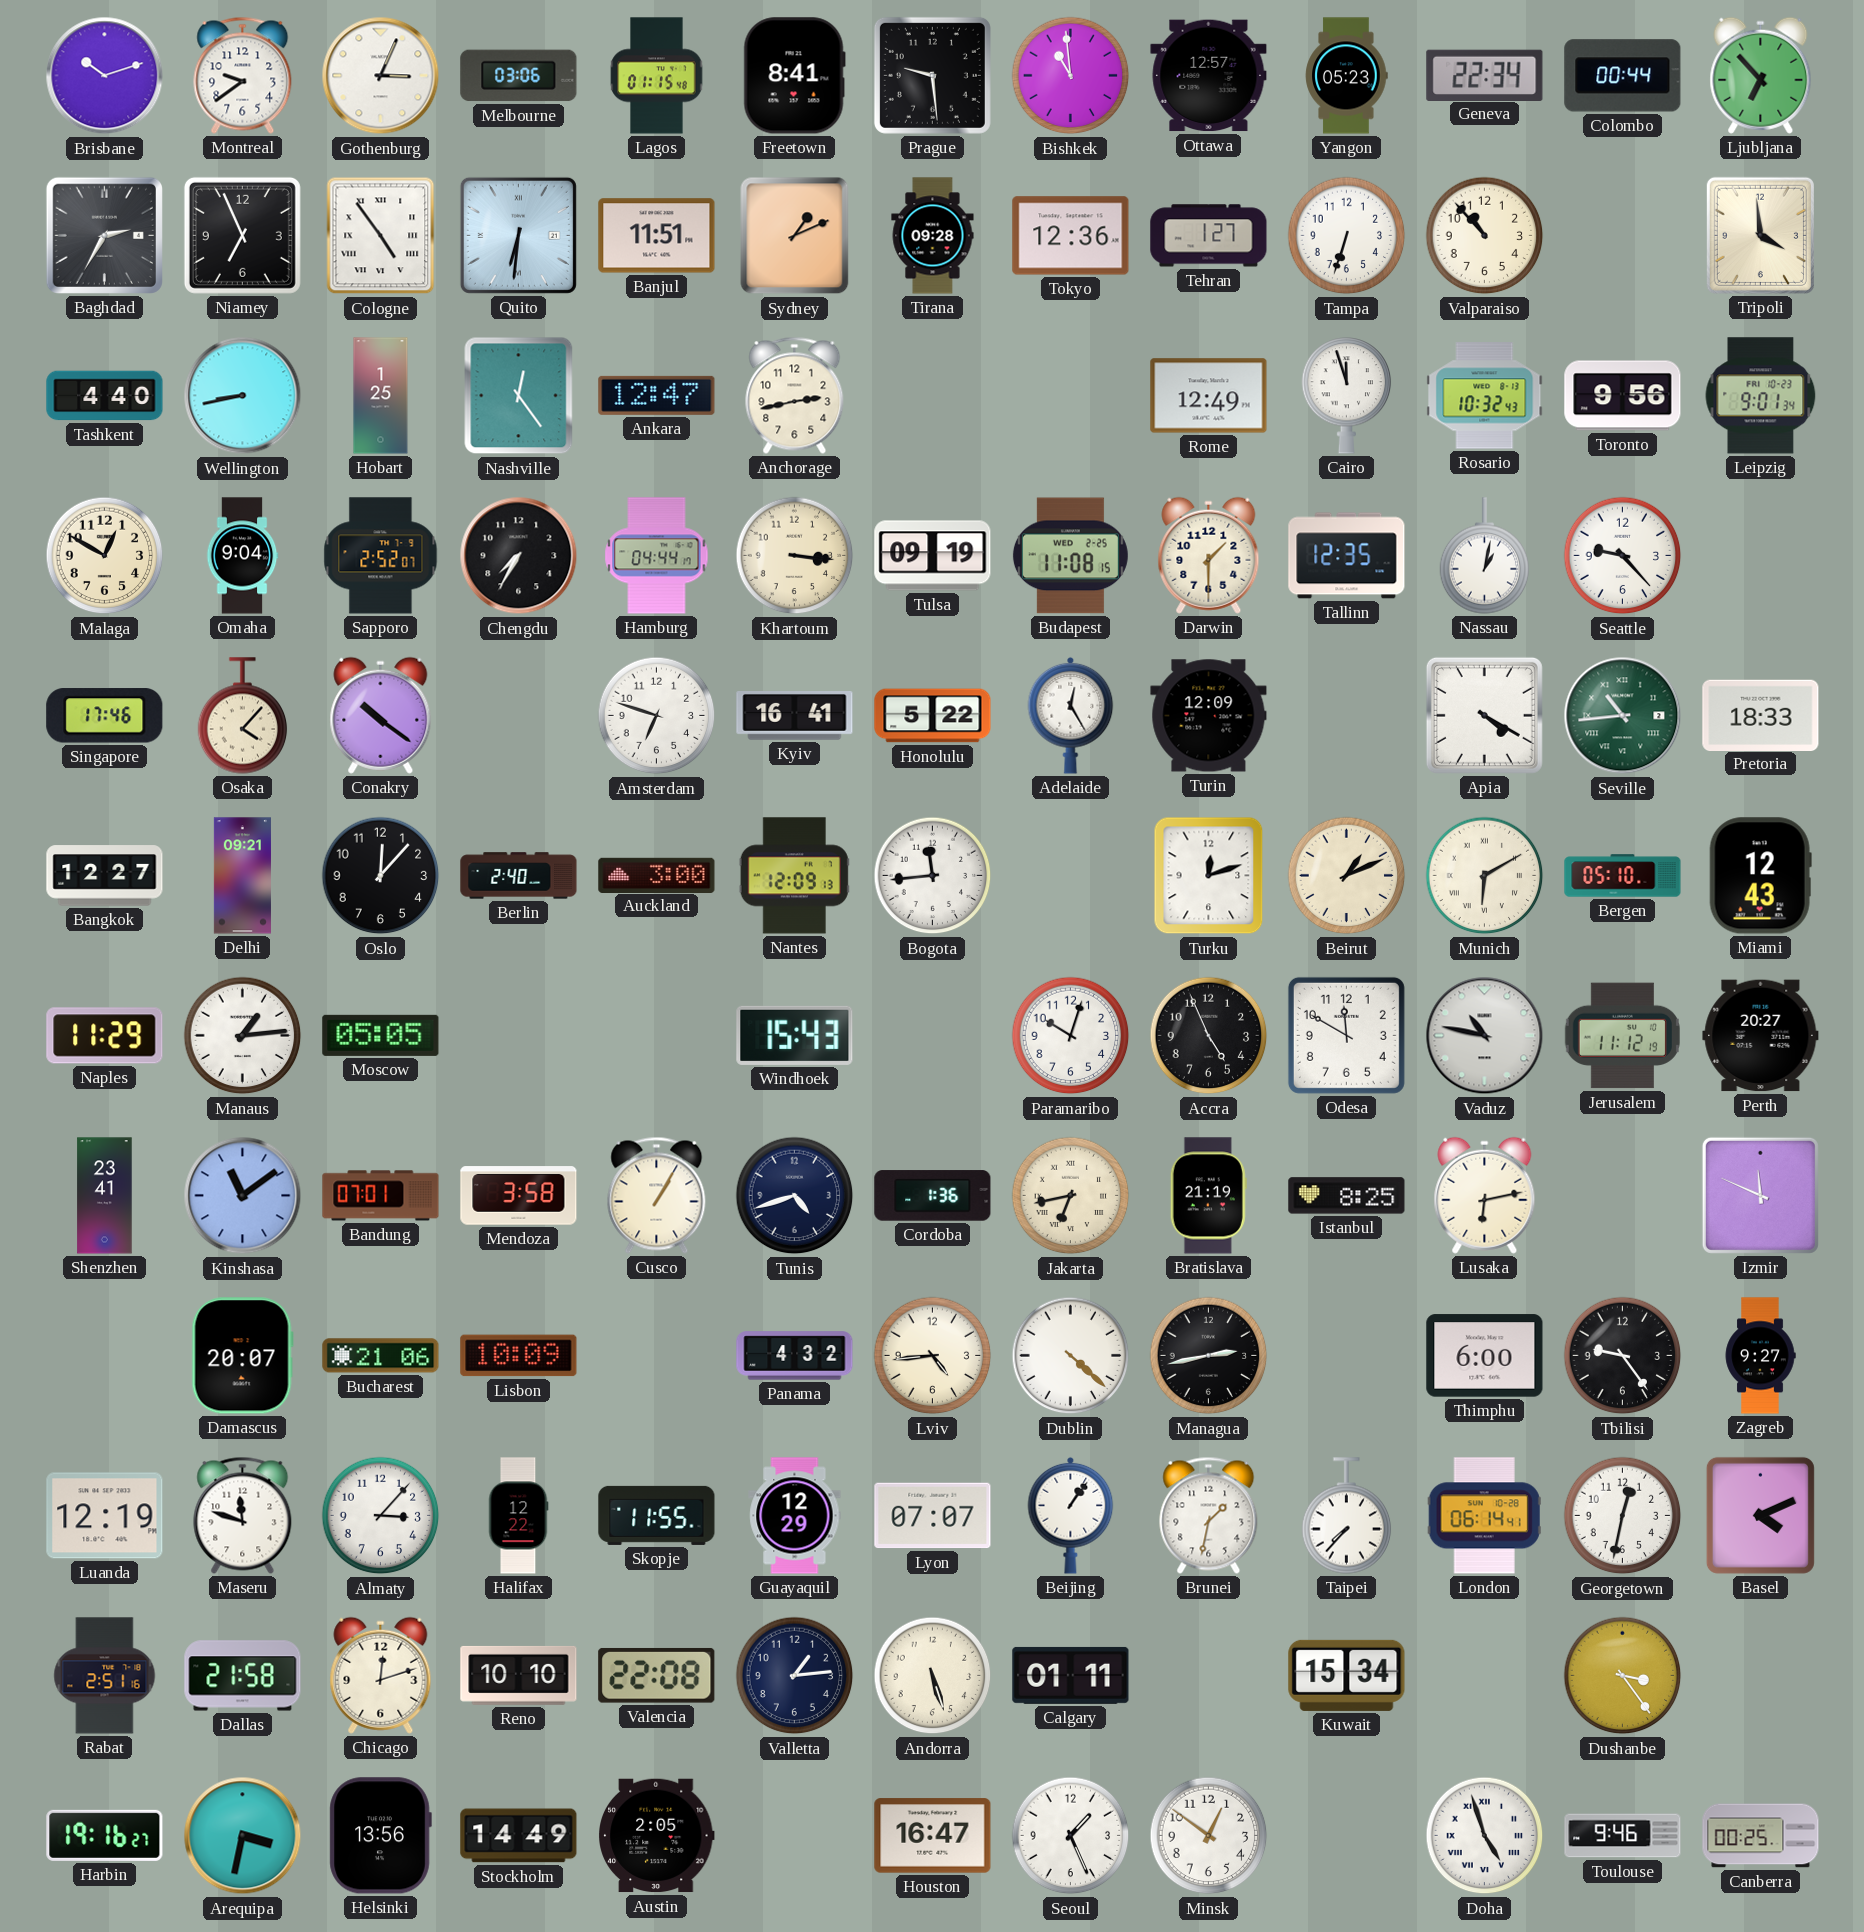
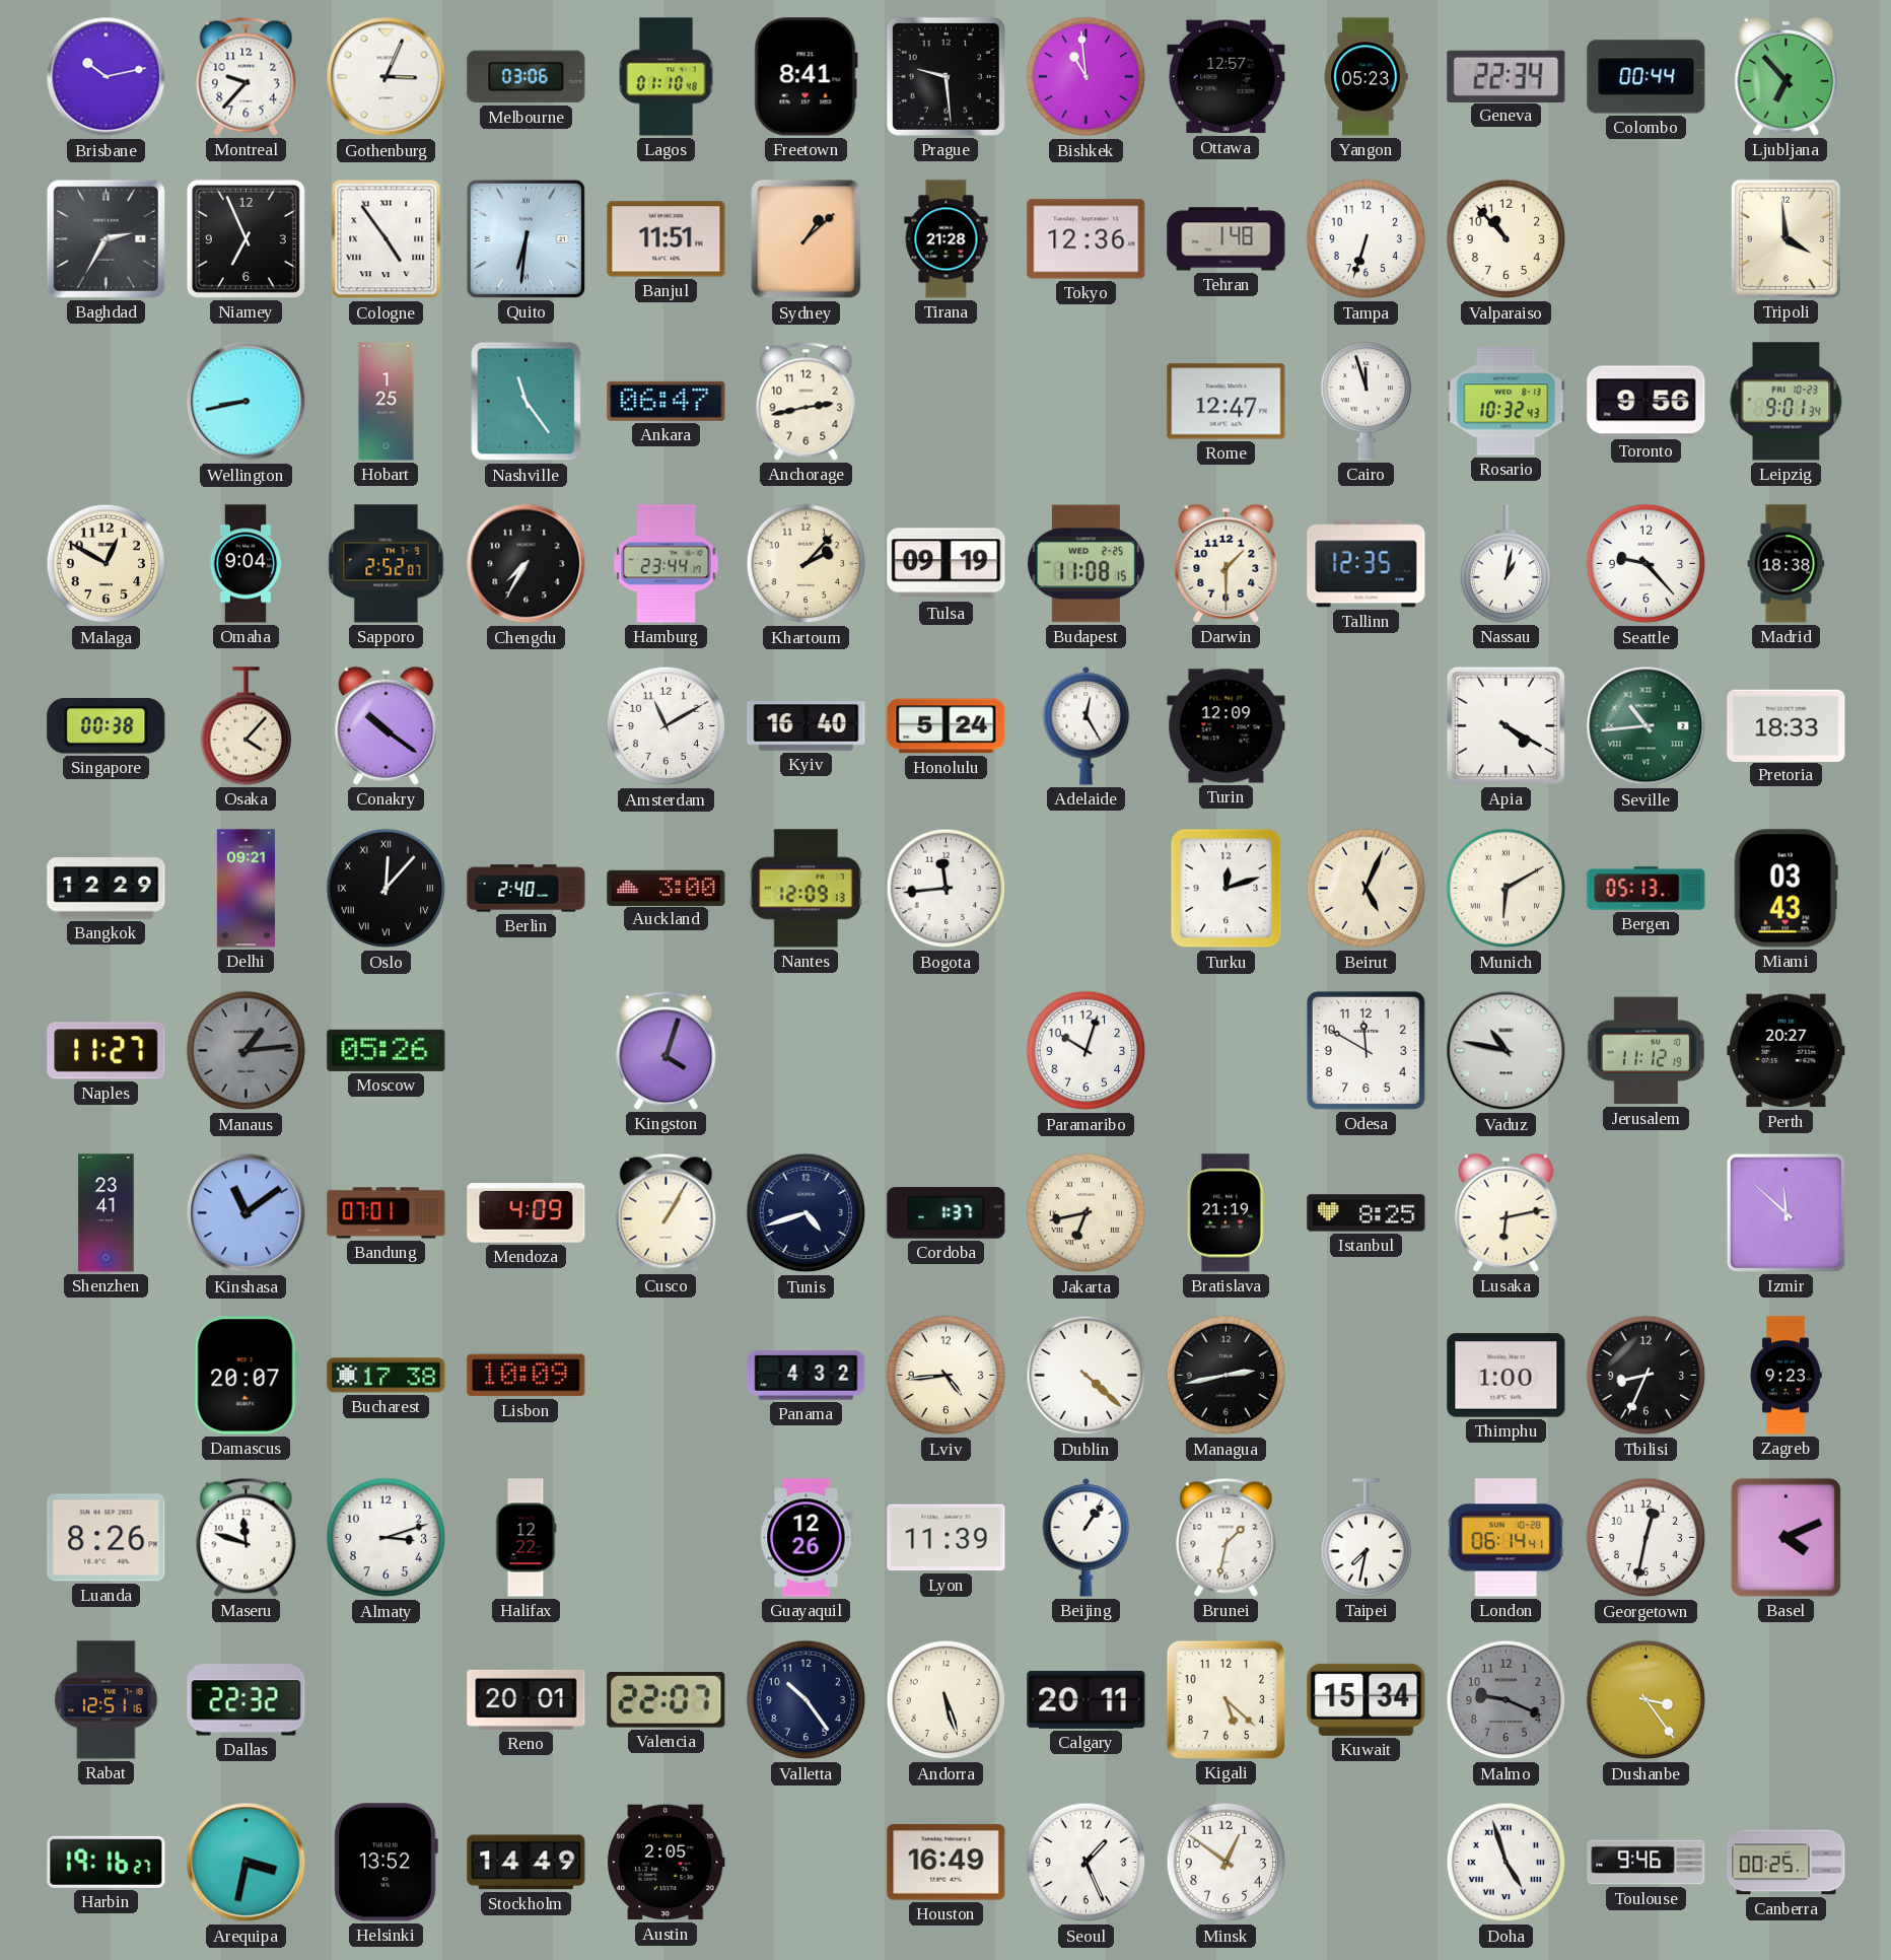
Brisbane: 10:12 -> 10:13
Montreal: 9:39 -> 9:37
Lagos: 01:15 -> 01:10
Sydney: 1:11 -> 1:08
Tirana: 09:28 -> 21:28
Tehran: 1:27 -> 1:48
Tashkent: 4:40 -> none
Nashville: 12:24 -> 11:24
Ankara: 12:47 -> 06:47
Rome: 12:49 -> 12:47
Hamburg: 04:44 -> 23:44
Khartoum: 3:16 -> 2:07
Madrid: none -> 18:38
Singapore: 17:46 -> 00:38
Amsterdam: 6:48 -> 11:10
Kyiv: 16:41 -> 16:40
Honolulu: 5:22 -> 5:24
Bangkok: 12:27 -> 12:29
Oslo numerals: Arabic -> Roman
Beirut: 1:11 -> 5:04
Bergen: 05:10 -> 05:13
Miami: 12:43 -> 03:43
Naples: 11:29 -> 11:27
Manaus dial: white -> grey
Moscow: 05:05 -> 05:26
Kingston: none -> 4:03
Windhoek: 15:43 -> none
Accra: 4:56 -> none
Mendoza: 3:58 -> 4:09
Cordoba: 1:36 -> 1:37
Izmir: 11:49 -> 11:52
Bucharest: 21:06 -> 17:38
Thimphu: 6:00 -> 1:00
Tbilisi: 9:24 -> 8:34
Zagreb: 9:27 -> 9:23
Luanda: 12:19 -> 8:26
Almaty: 3:07 -> 3:12
Skopje: 11:55 -> none
Guayaquil: 12:29 -> 12:26
Lyon: 07:07 -> 11:39
Taipei: 7:37 -> 7:32
Rabat: 2:51 -> 12:51
Dallas: 21:58 -> 22:32
Chicago: 12:12 -> none
Reno: 10:10 -> 20:01
Valencia: 22:08 -> 22:07
Valletta: 1:14 -> 10:24
Calgary: 01:11 -> 20:11
Kigali: none -> 5:22
Malmo: none -> 9:19
Helsinki: 13:56 -> 13:52
Houston: 16:47 -> 16:49
